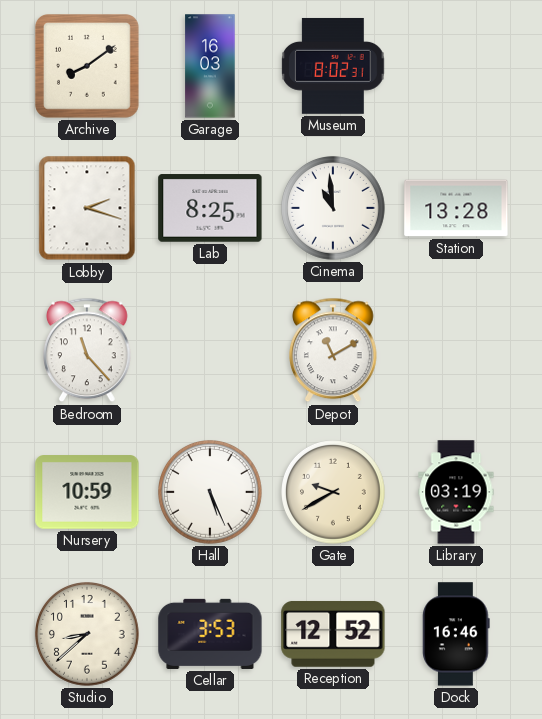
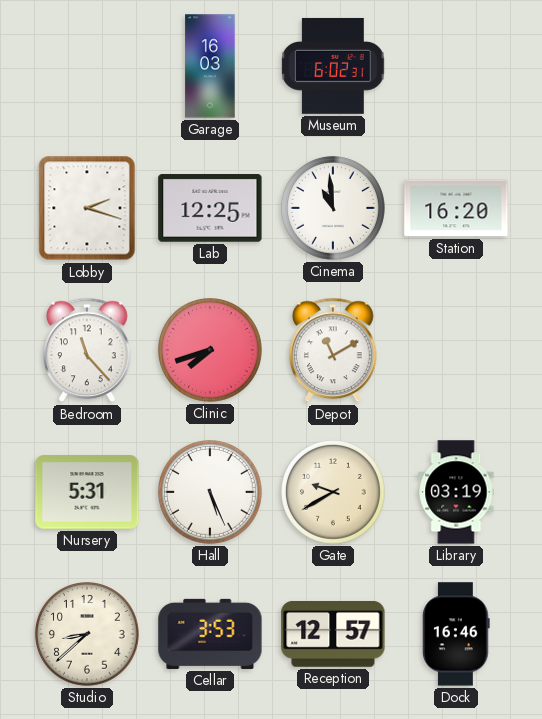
Archive: 8:09 -> none
Museum: 8:02 -> 6:02
Lab: 8:25 -> 12:25
Station: 13:28 -> 16:20
Clinic: none -> 7:42
Nursery: 10:59 -> 5:31
Reception: 12:52 -> 12:57
